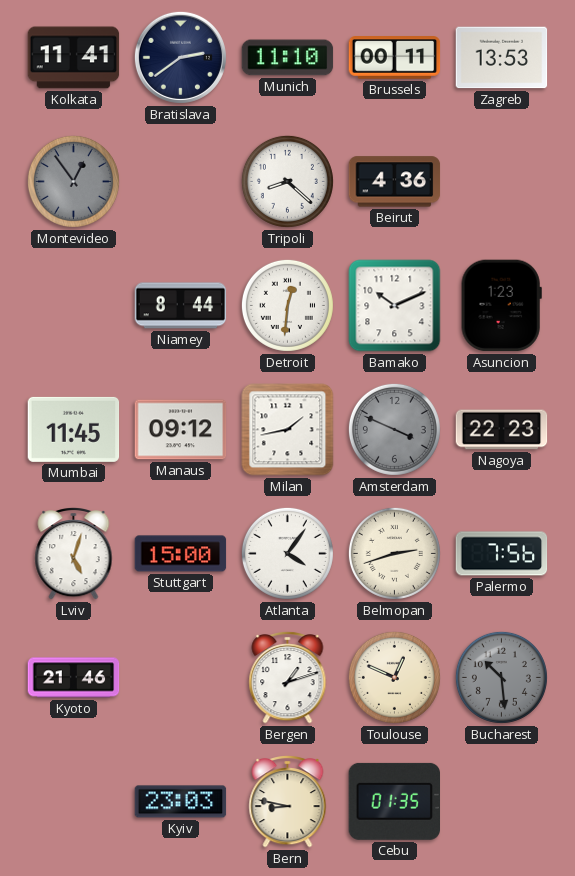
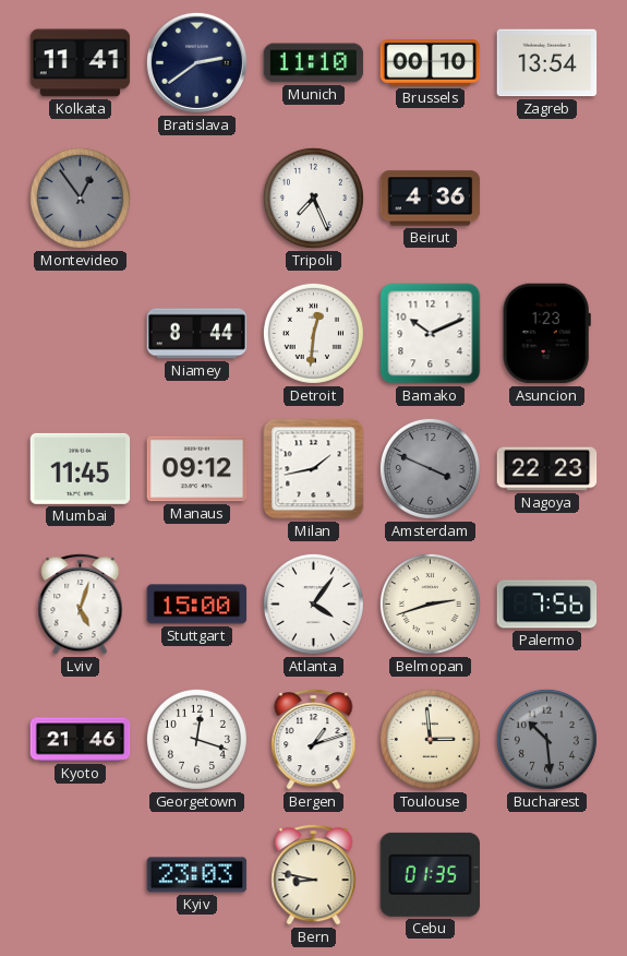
Brussels: 00:11 -> 00:10
Zagreb: 13:53 -> 13:54
Tripoli: 8:22 -> 7:26
Georgetown: none -> 12:18
Toulouse: 12:49 -> 2:59
